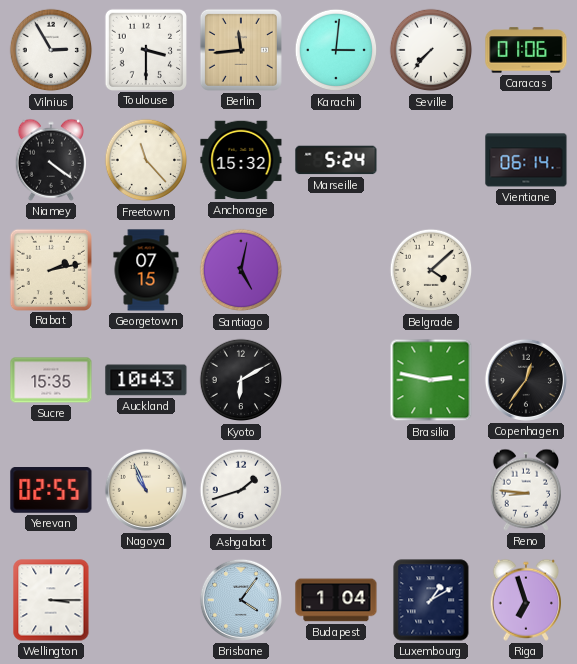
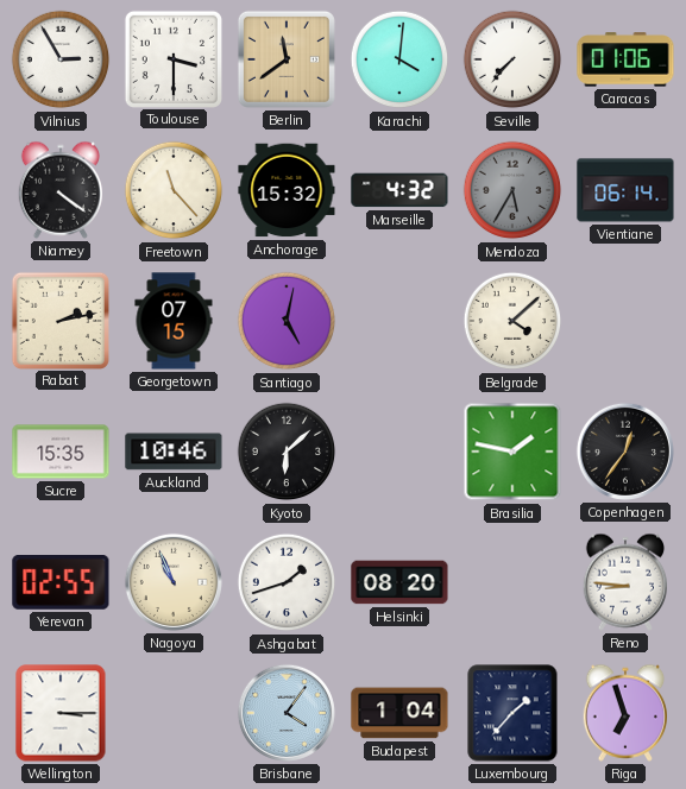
Berlin: 11:44 -> 11:39
Karachi: 3:01 -> 4:01
Marseille: 5:24 -> 4:32
Mendoza: none -> 5:35
Auckland: 10:43 -> 10:46
Kyoto: 6:10 -> 6:08
Brasilia: 2:47 -> 1:47
Helsinki: none -> 08:20
Luxembourg: 1:10 -> 1:37
